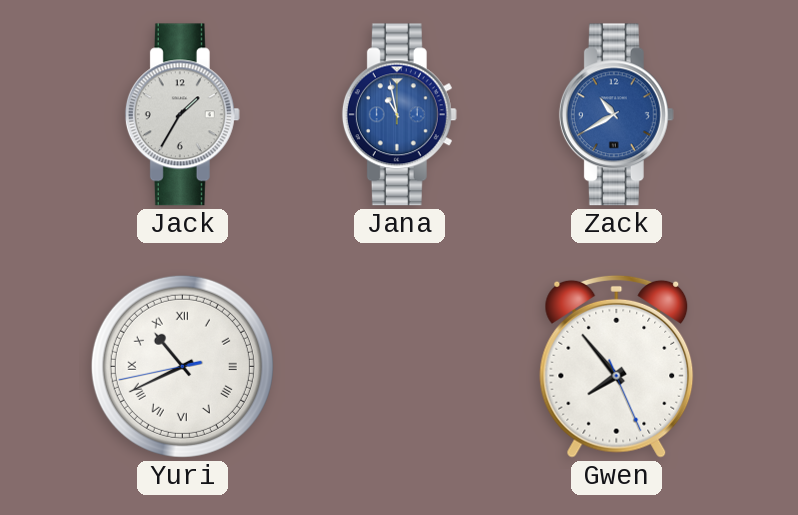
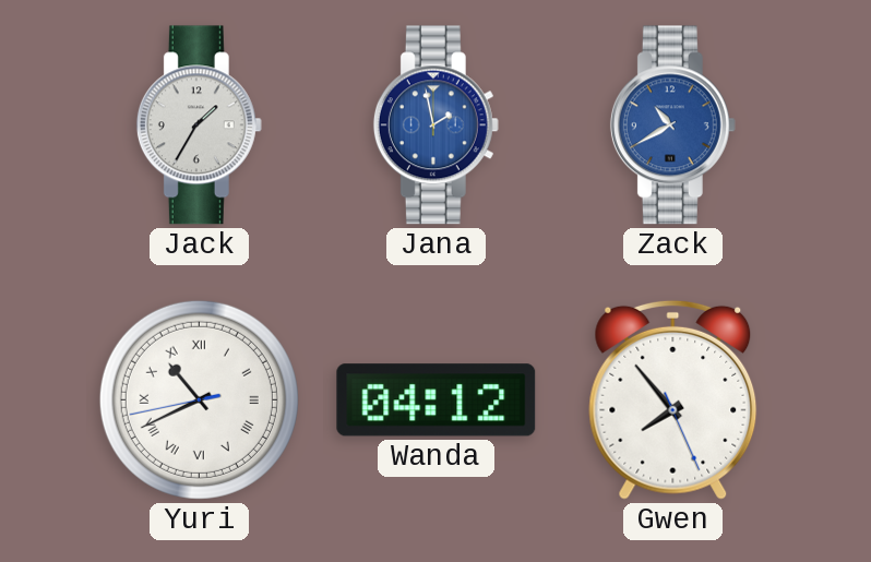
Jana: 10:58 -> 1:58
Wanda: none -> 04:12
